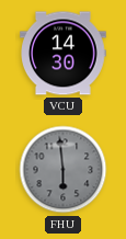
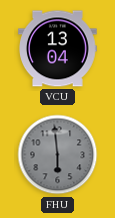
VCU: 14:30 -> 13:04
